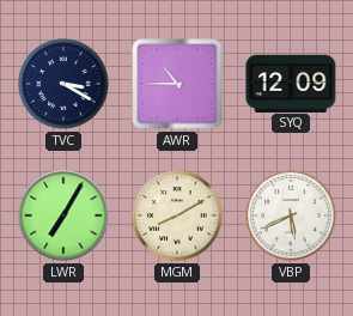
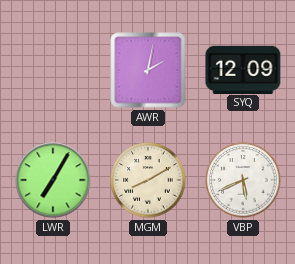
TVC: 3:20 -> none
AWR: 10:45 -> 2:02
